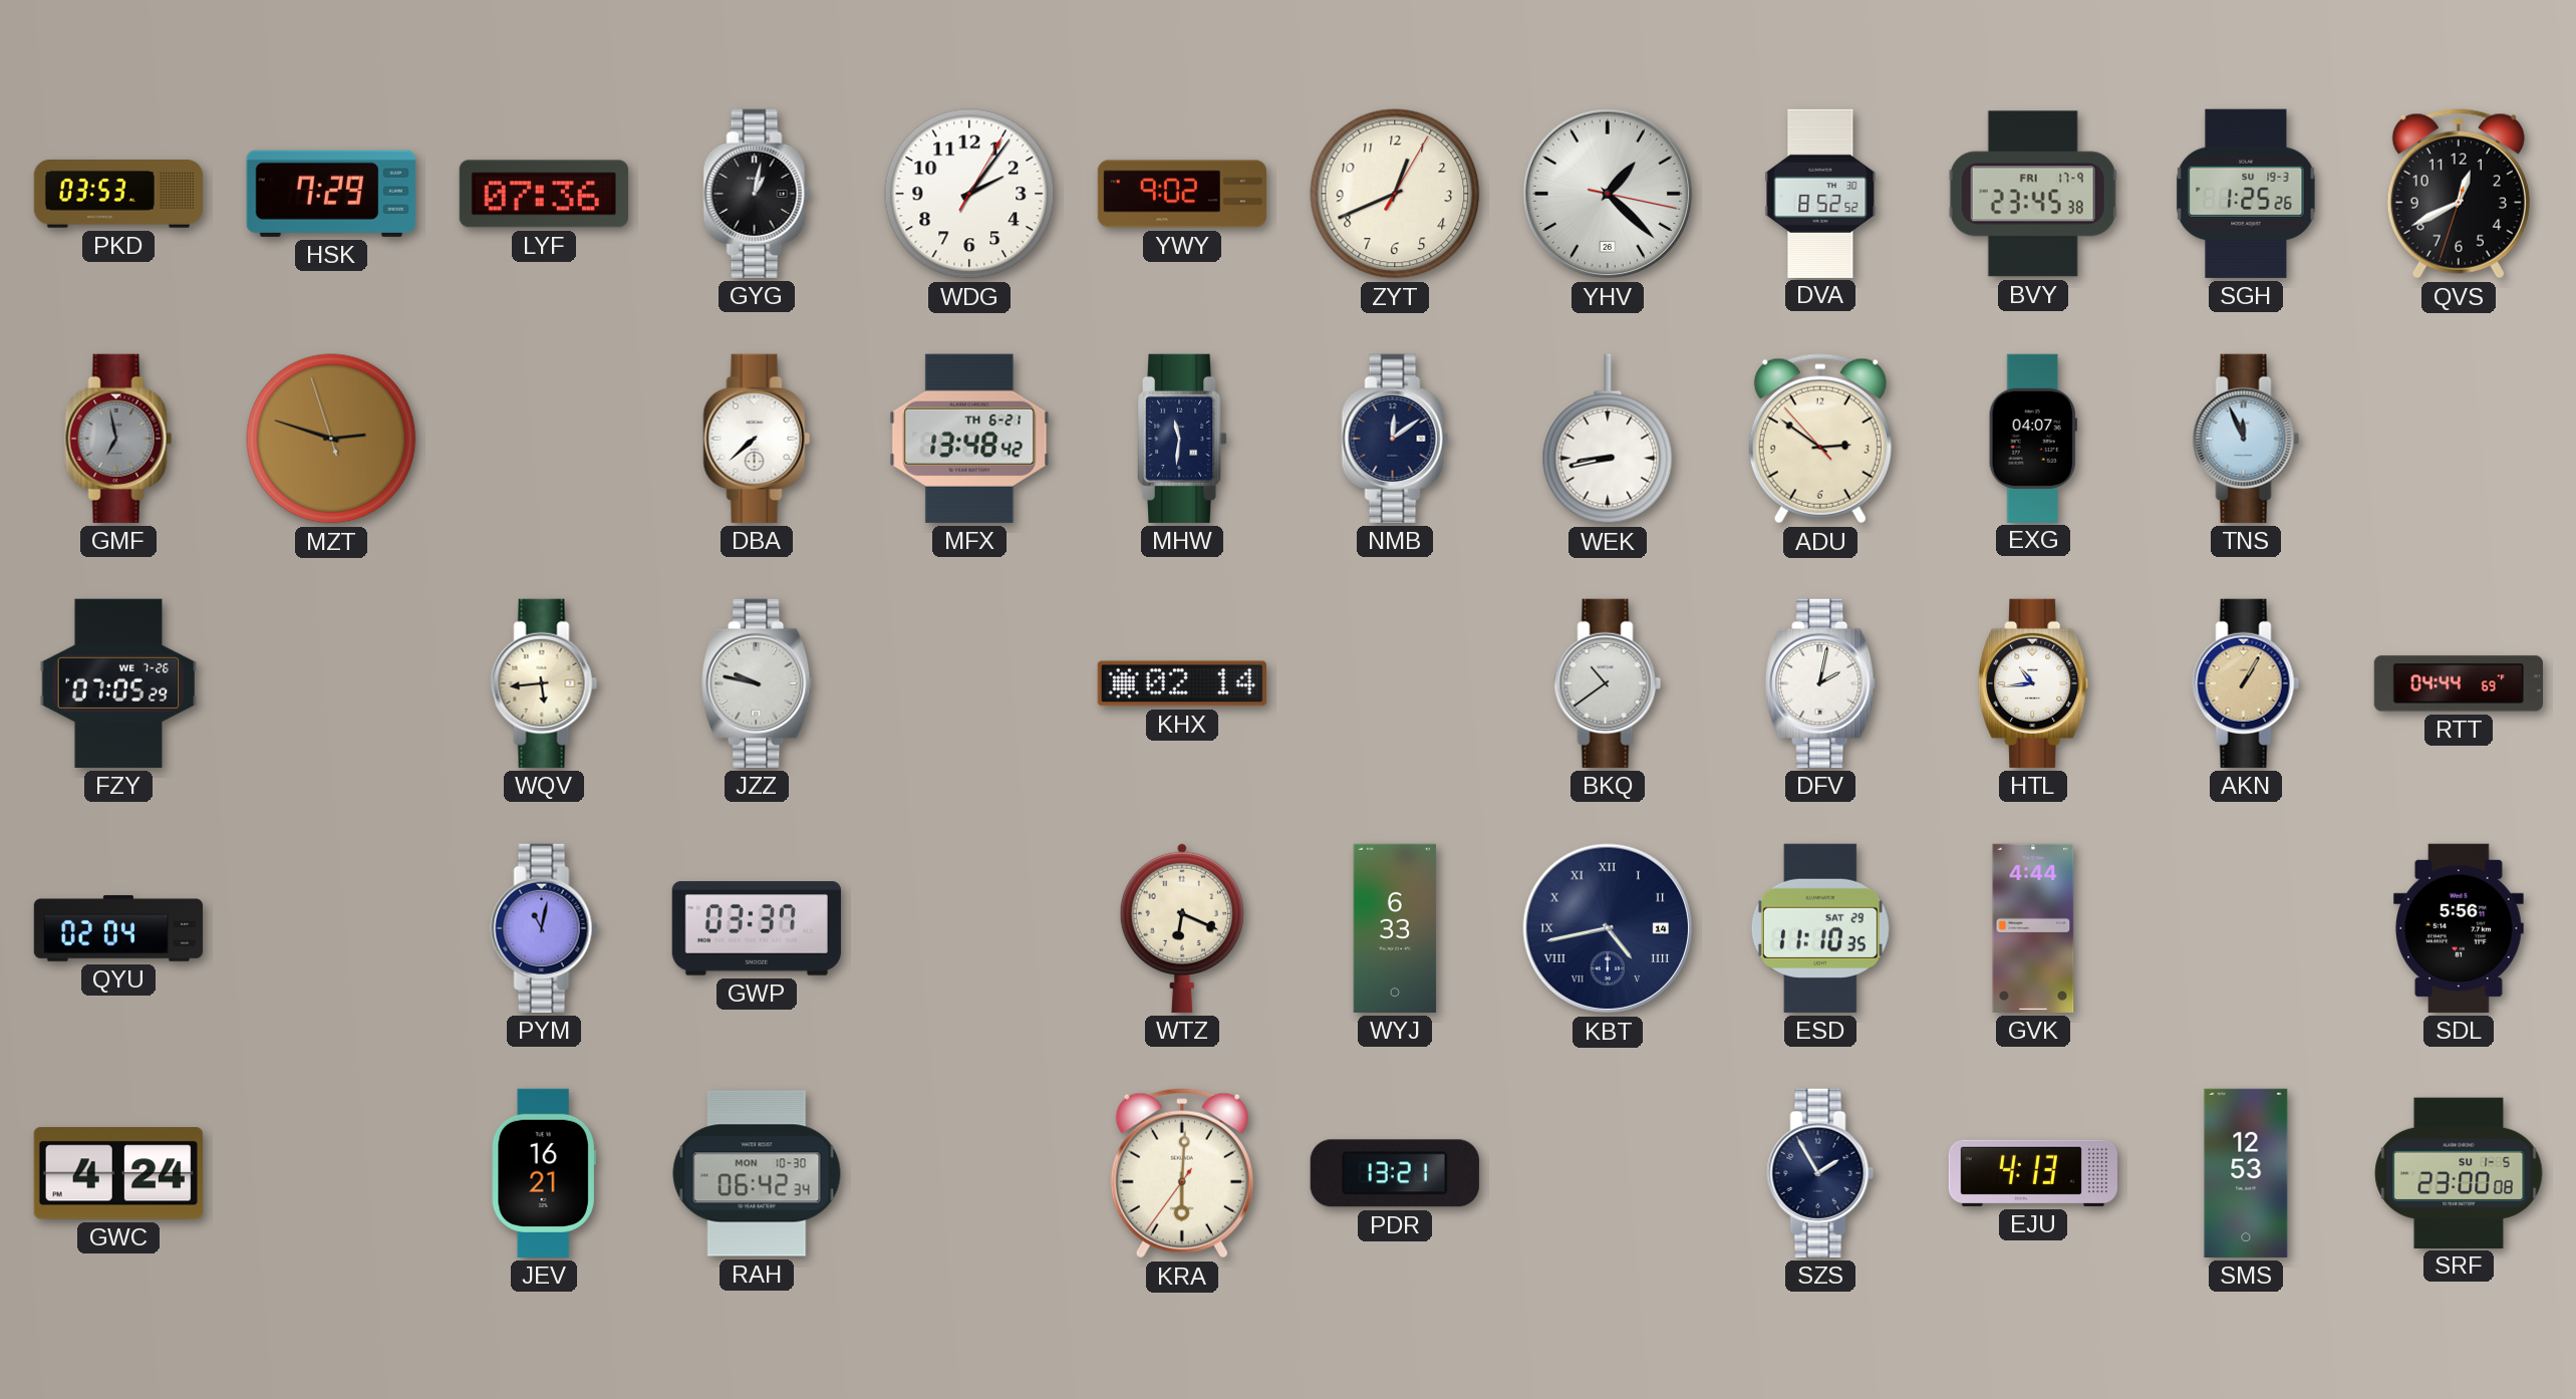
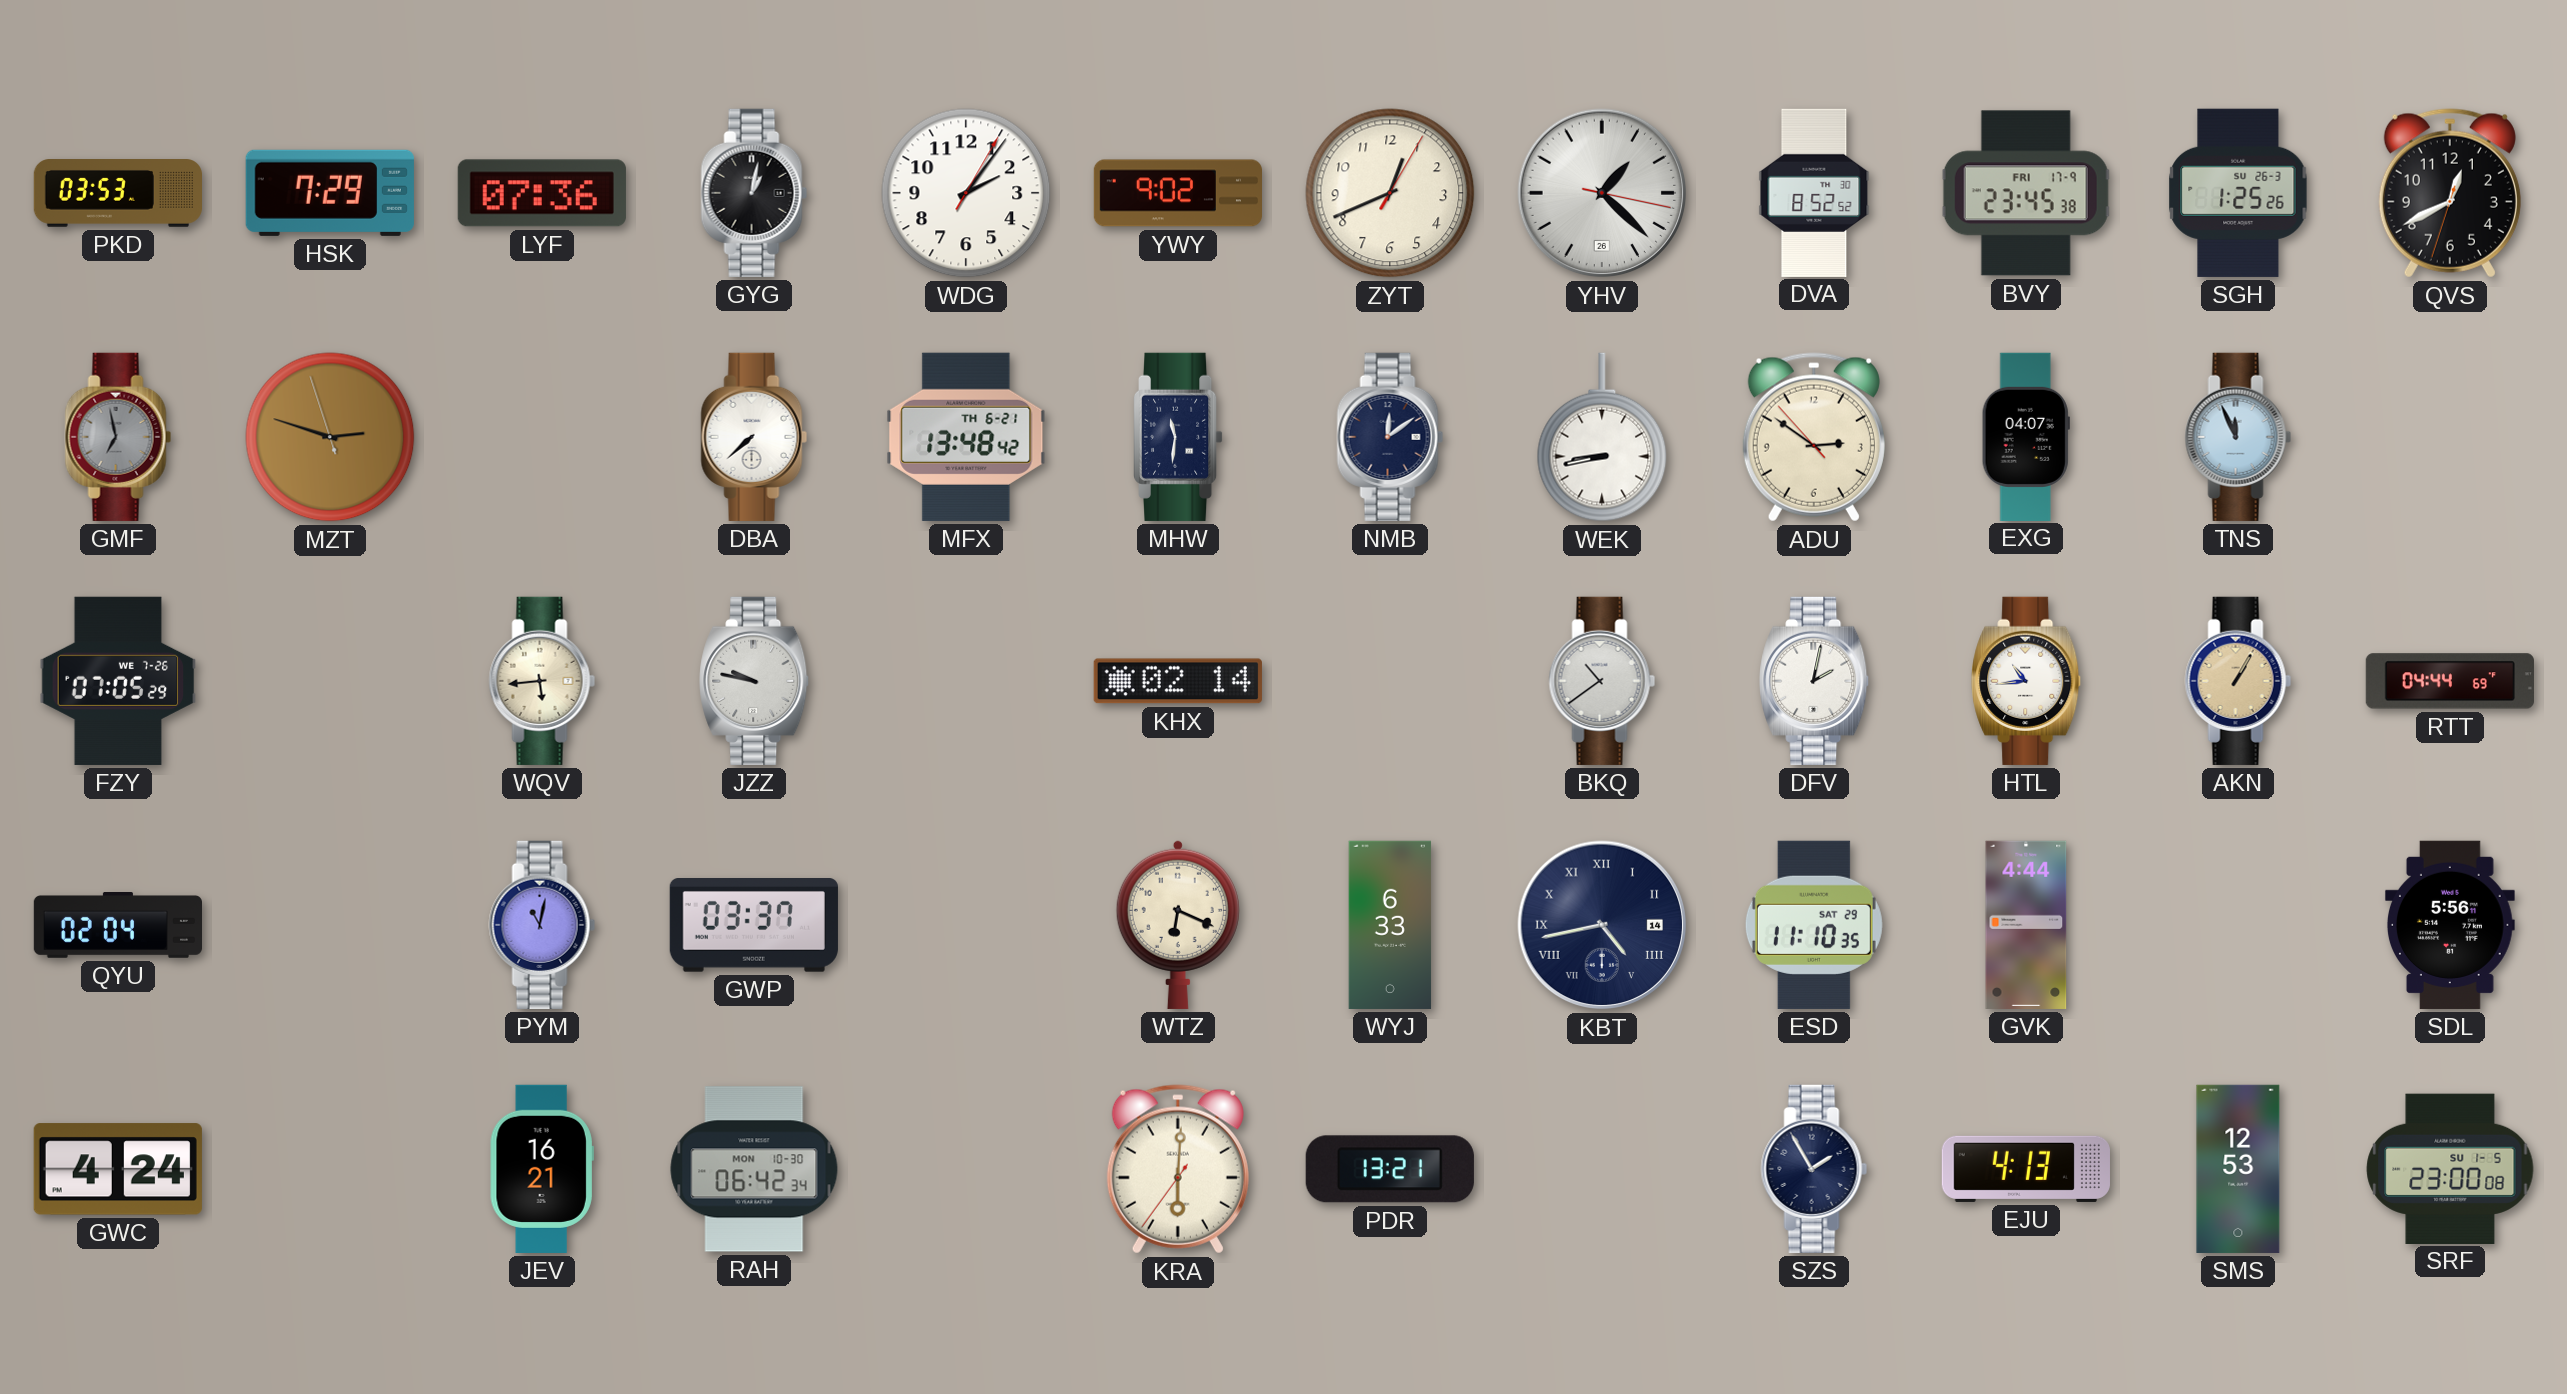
SGH date: SU 19-3 -> SU 26-3
